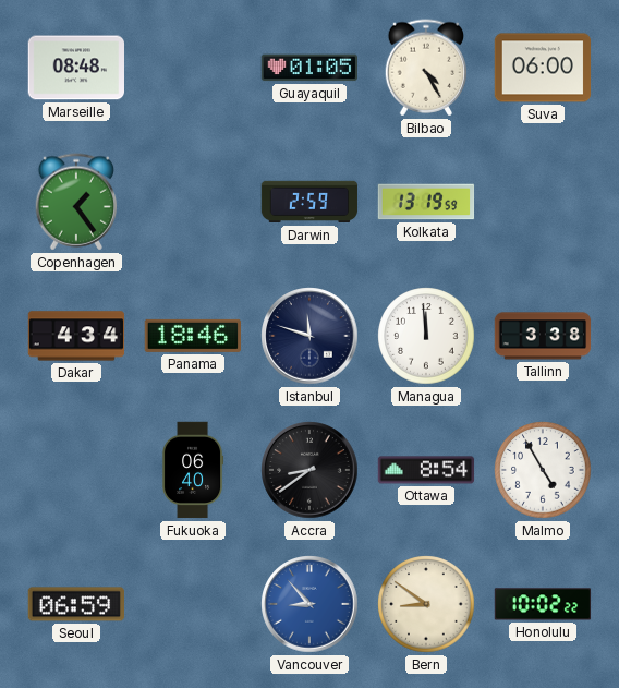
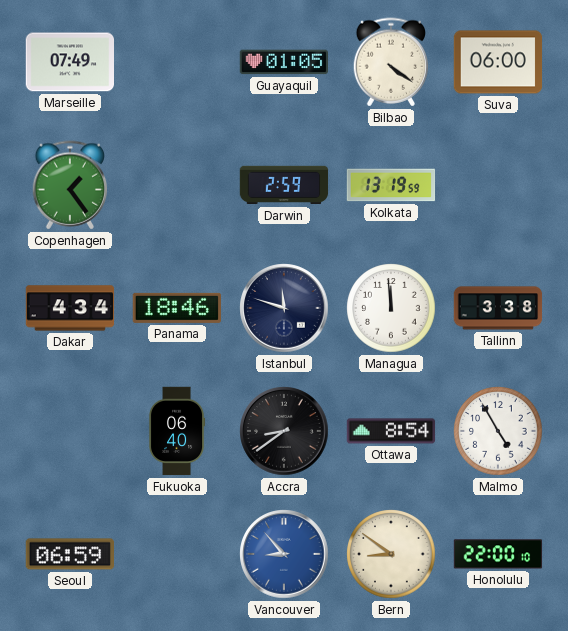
Marseille: 08:48 -> 07:49
Bilbao: 4:25 -> 4:21
Honolulu: 10:02 -> 22:00
